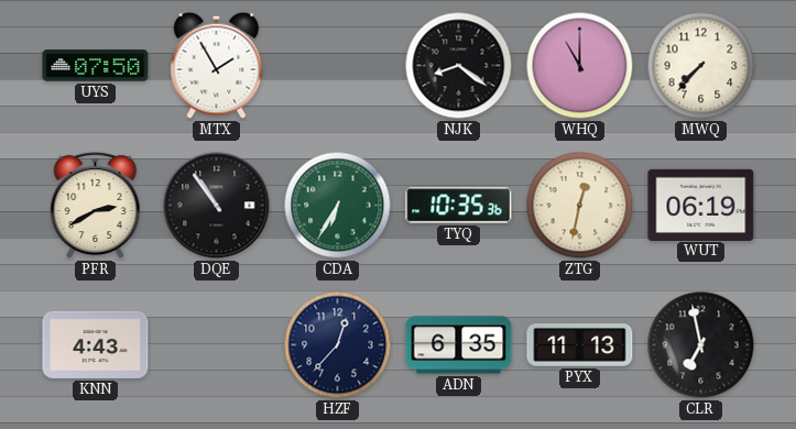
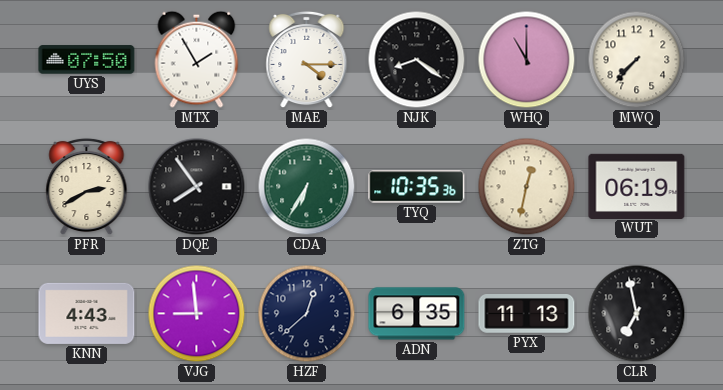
MAE: none -> 4:15
DQE: 10:54 -> 7:54
VJG: none -> 8:59
HZF: 12:37 -> 12:38
